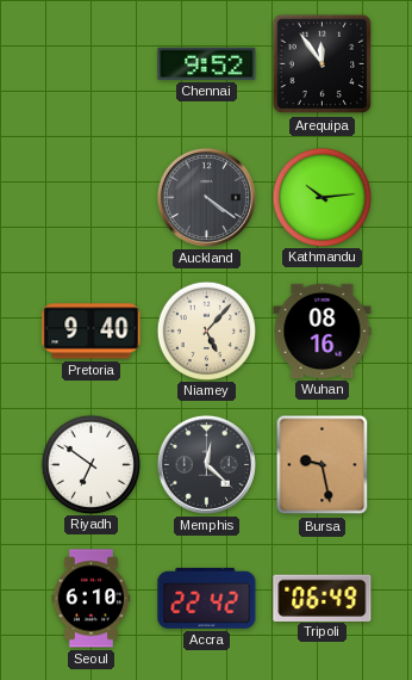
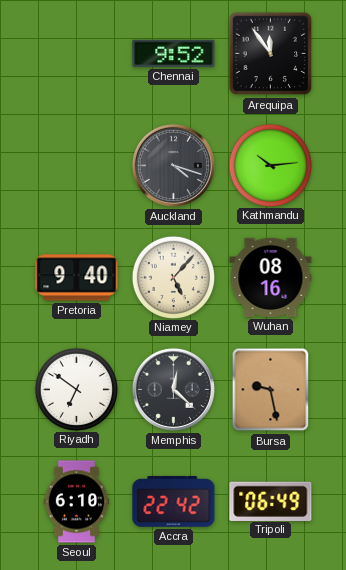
Auckland: 4:21 -> 4:18
